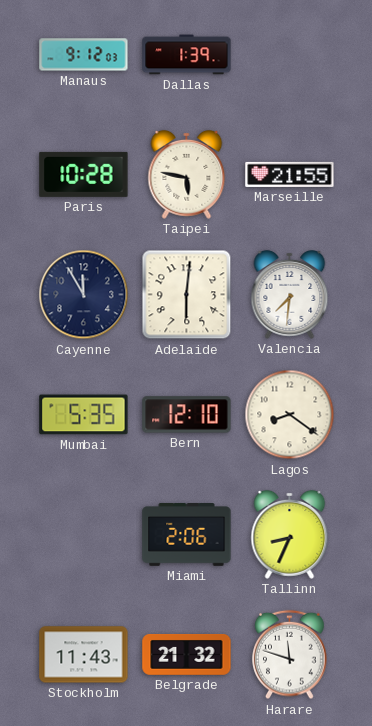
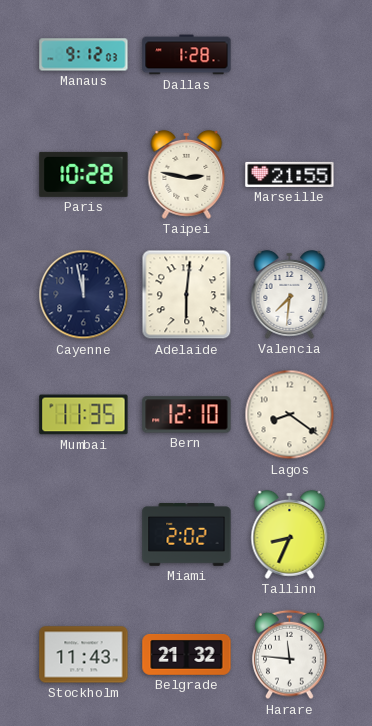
Dallas: 1:39 -> 1:28
Taipei: 5:47 -> 2:47
Cayenne: 11:55 -> 11:58
Mumbai: 5:35 -> 11:35
Miami: 2:06 -> 2:02
Harare: 11:48 -> 11:46
